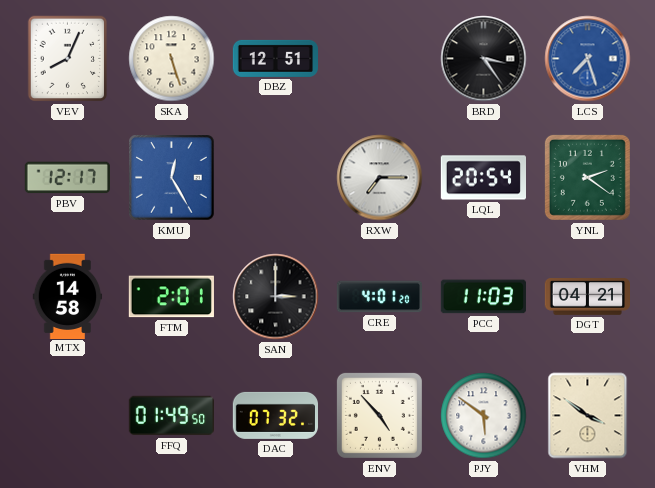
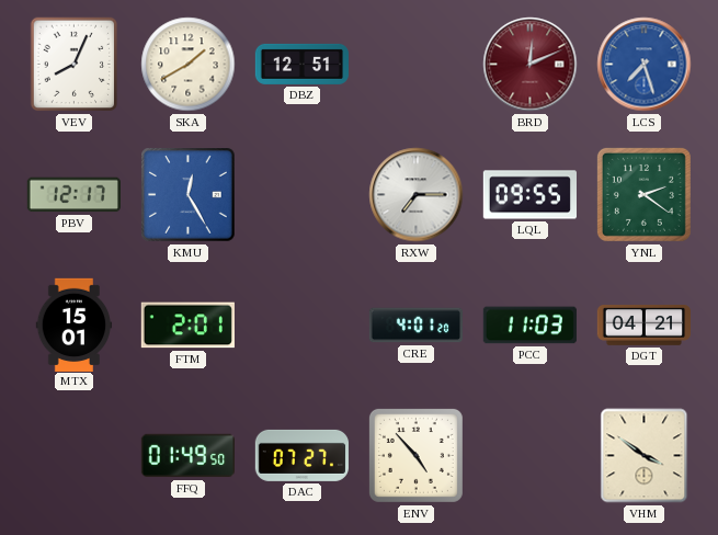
SKA: 5:27 -> 1:40
BRD: 3:24 -> 12:11
BRD dial: black -> burgundy
LQL: 20:54 -> 09:55
MTX: 14:58 -> 15:01
SAN: 3:00 -> none
DAC: 07:32 -> 07:27
PJY: 5:51 -> none
